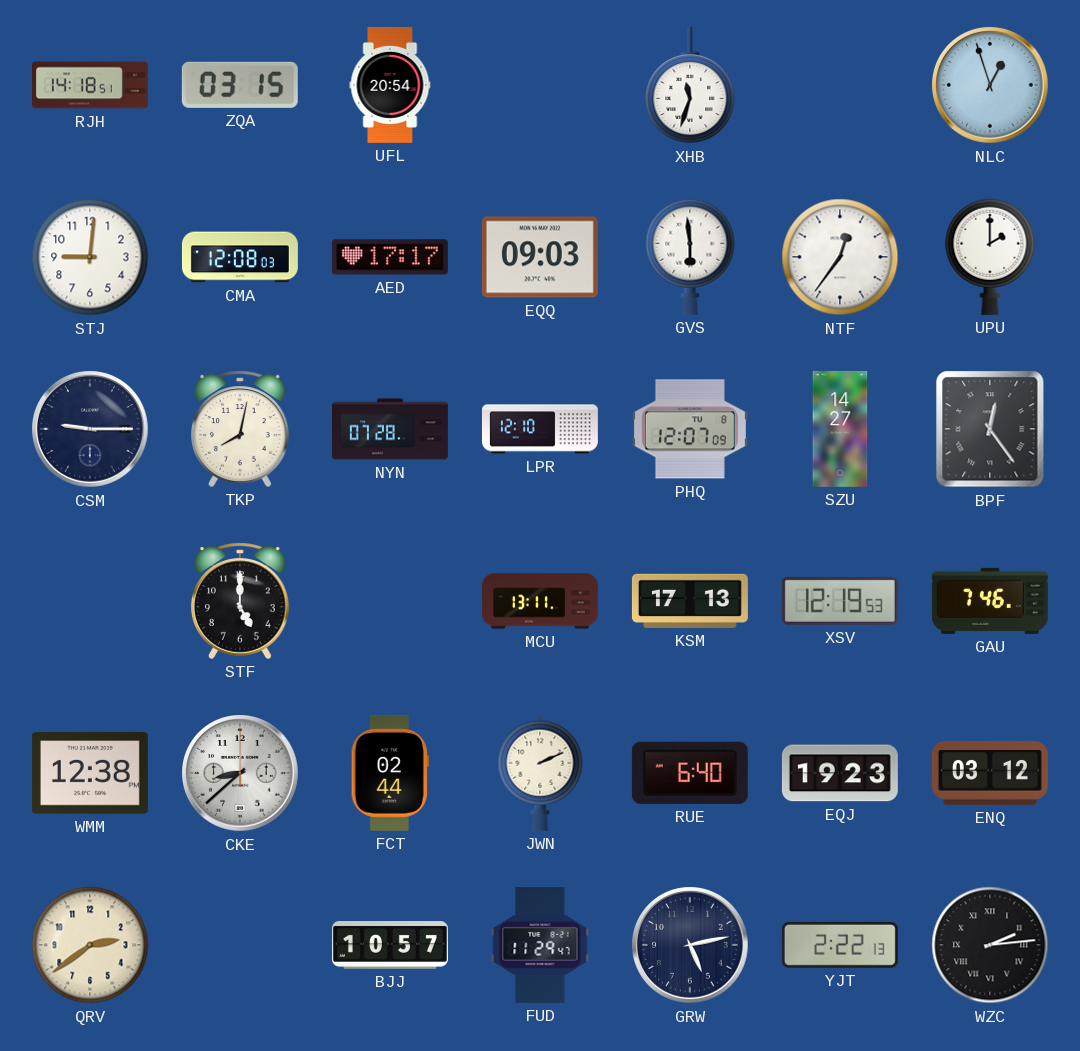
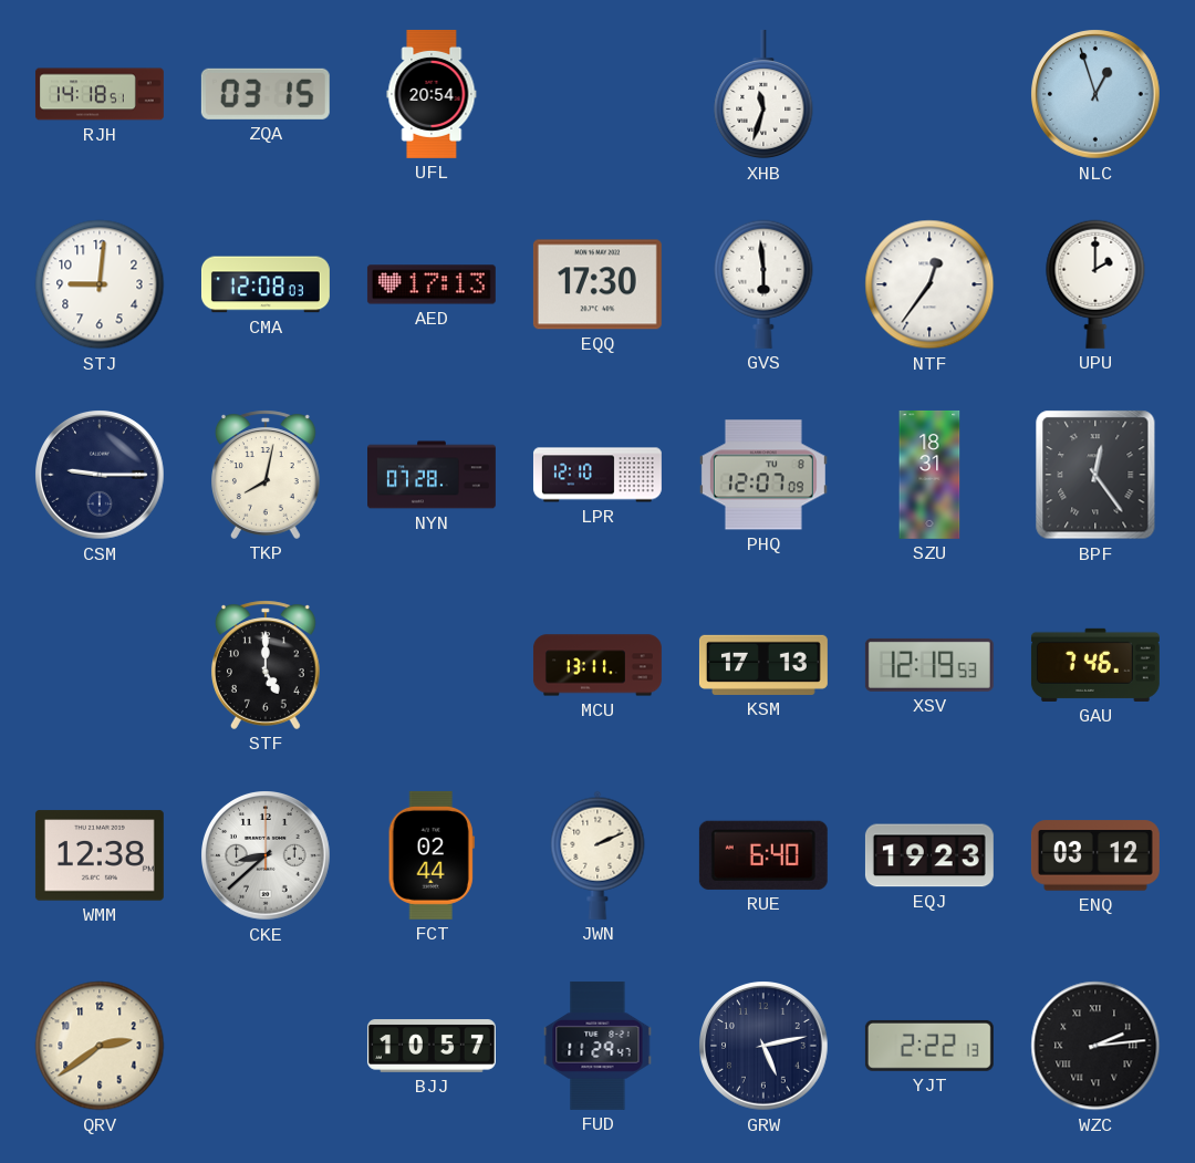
AED: 17:17 -> 17:13
EQQ: 09:03 -> 17:30
SZU: 14:27 -> 18:31
